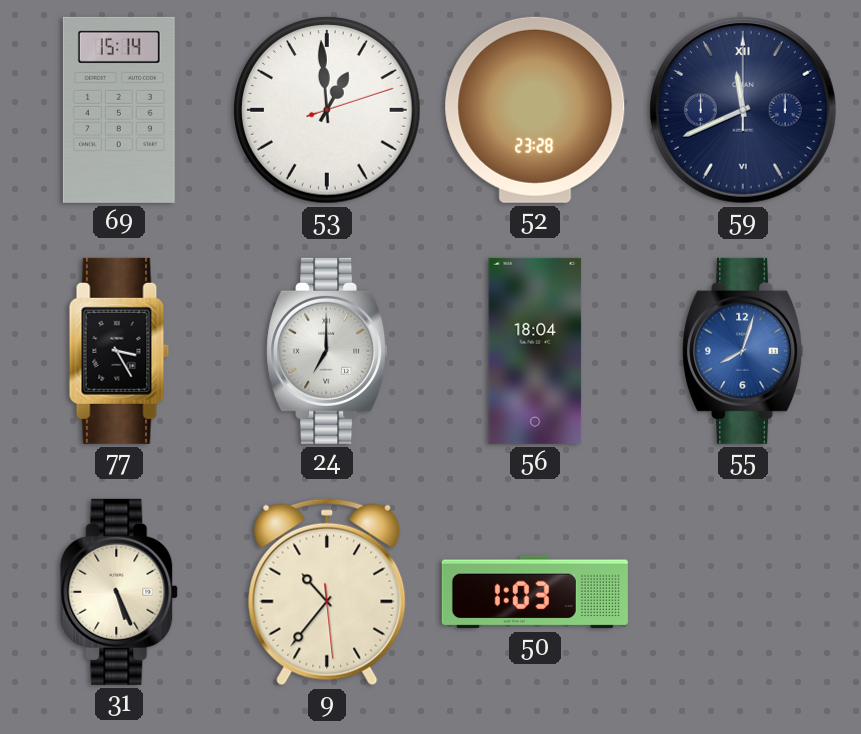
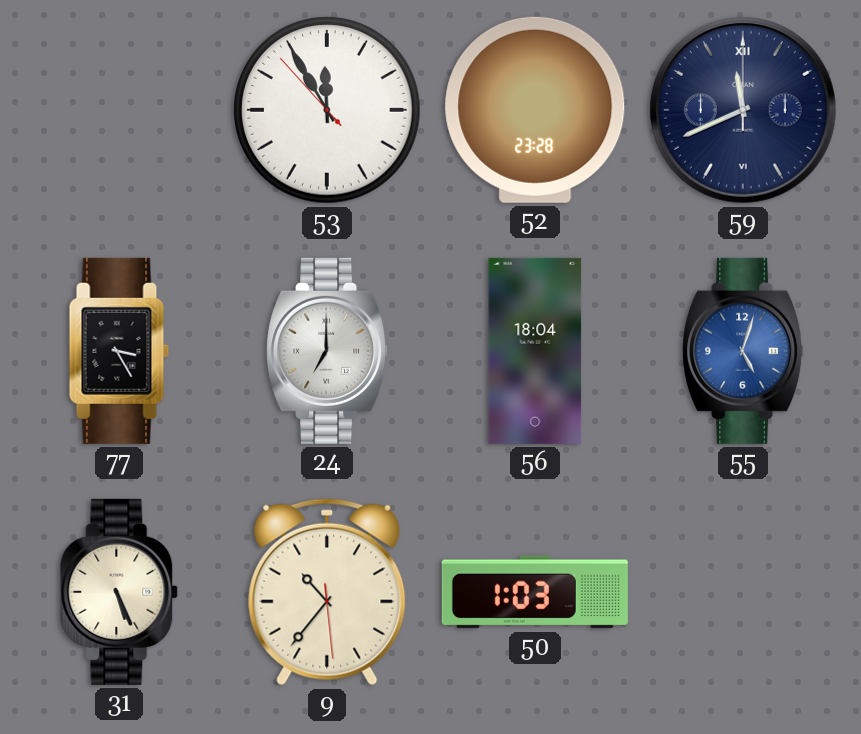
69: 15:14 -> none
53: 12:59 -> 11:54
55: 8:03 -> 5:03
